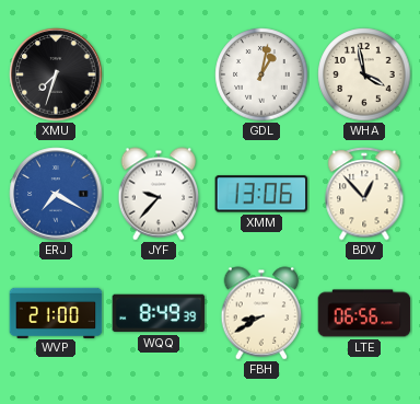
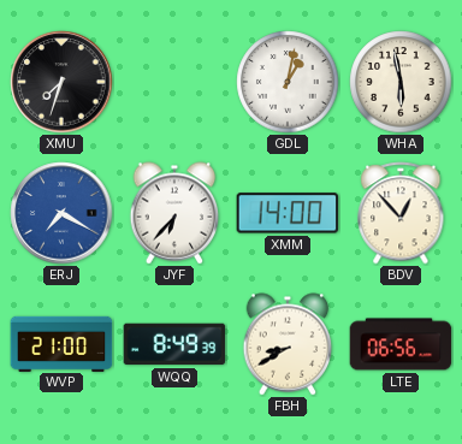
WHA: 3:58 -> 5:58
JYF: 9:37 -> 6:37
XMM: 13:06 -> 14:00
